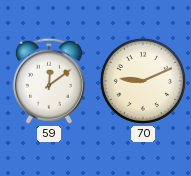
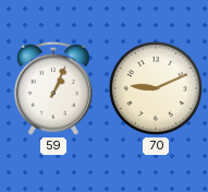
59: 12:09 -> 1:04
